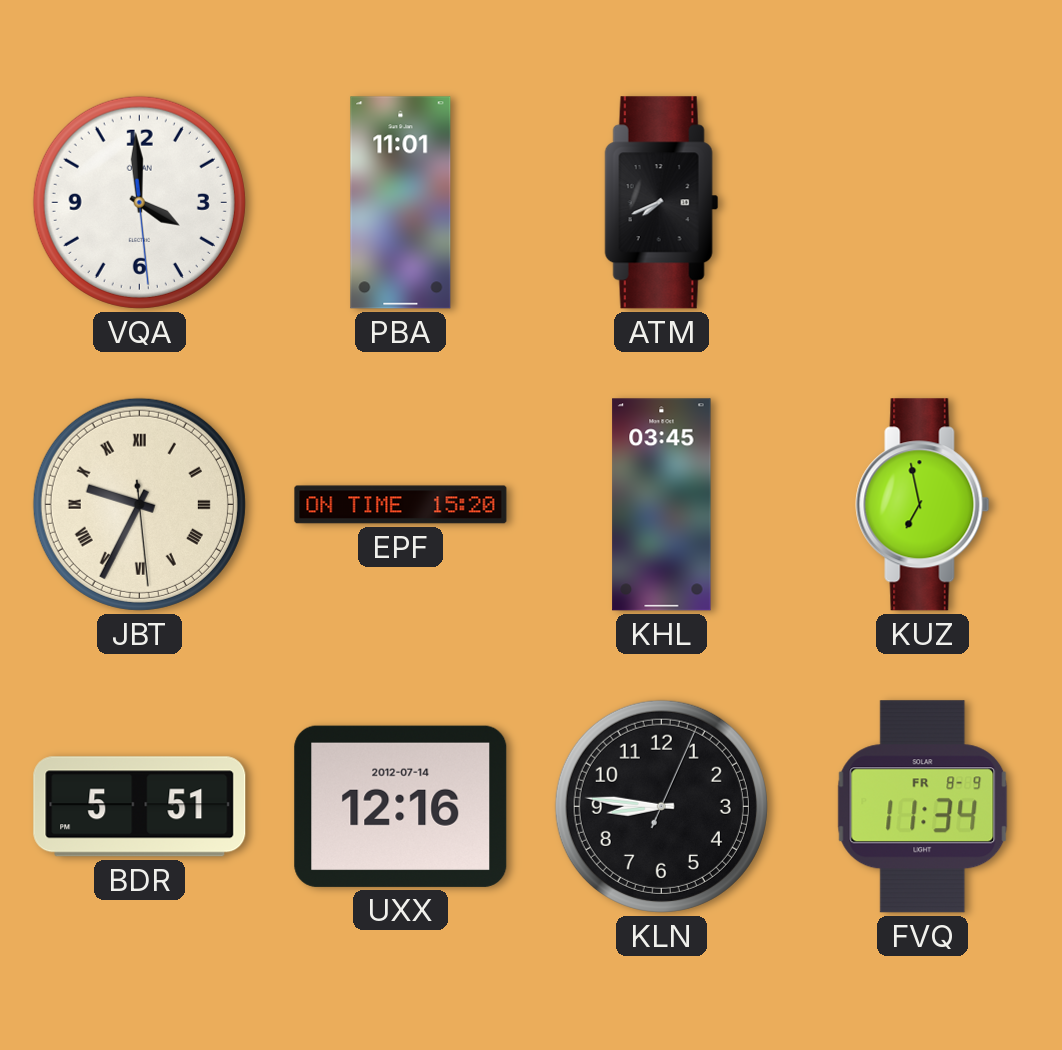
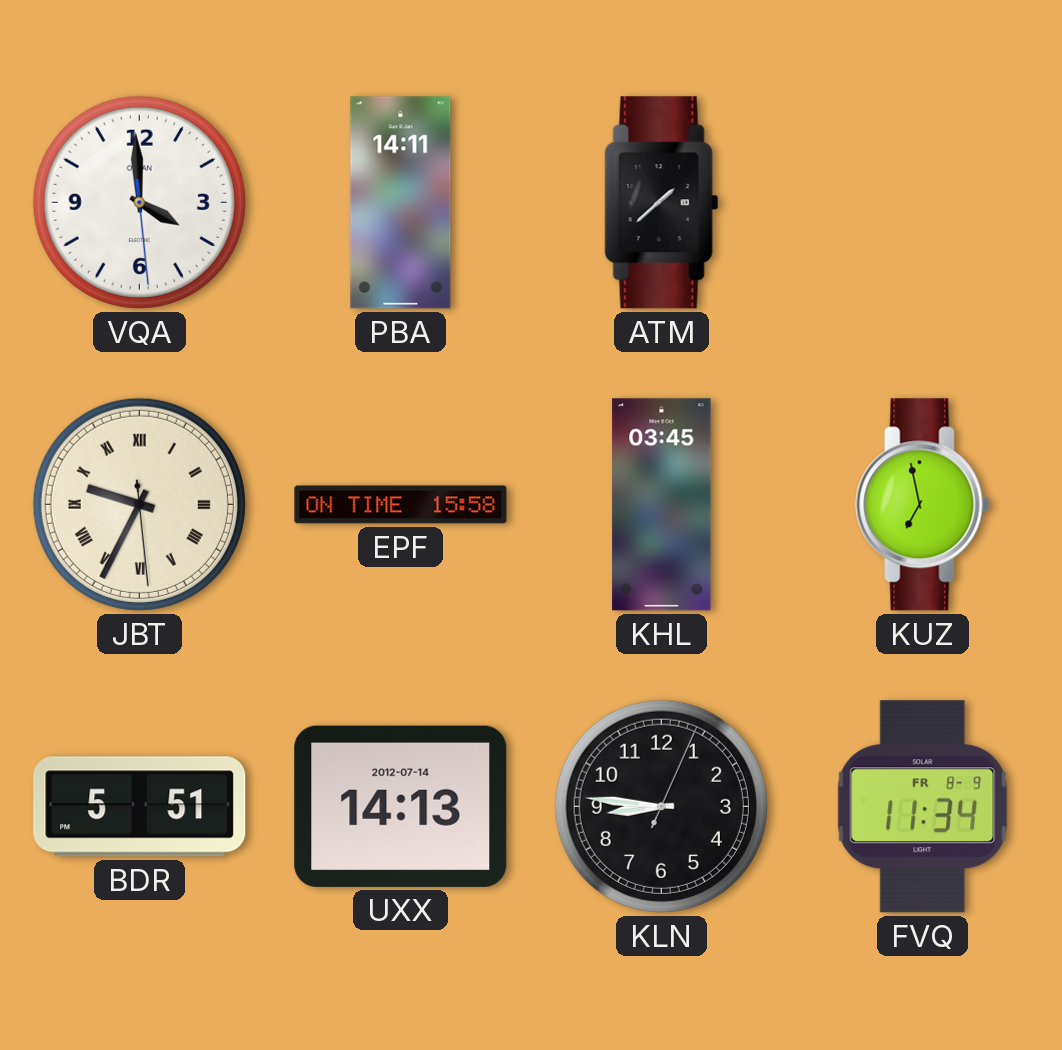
PBA: 11:01 -> 14:11
ATM: 7:41 -> 1:38
EPF: 15:20 -> 15:58
UXX: 12:16 -> 14:13
